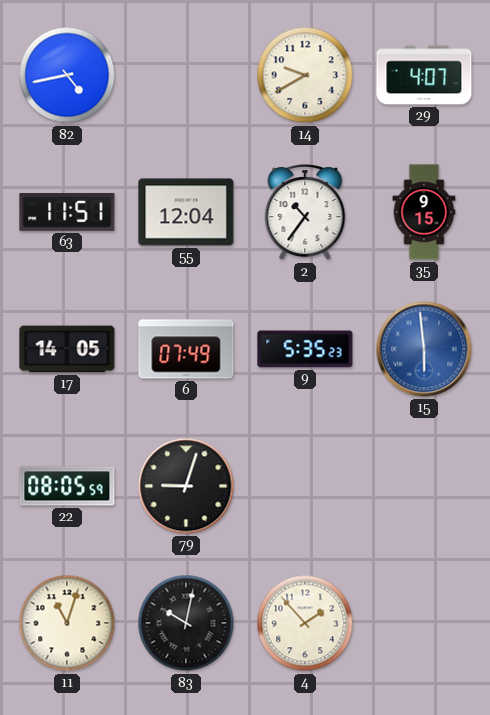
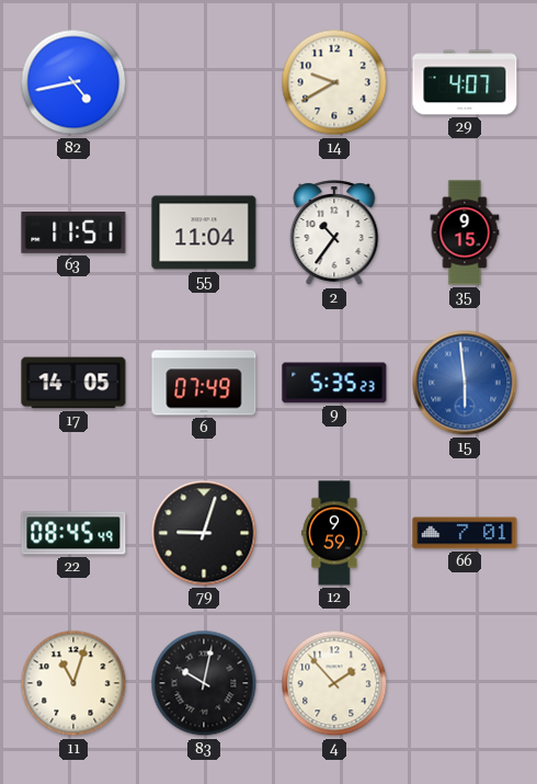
55: 12:04 -> 11:04
22: 08:05 -> 08:45
12: none -> 9:59
66: none -> 7:01
